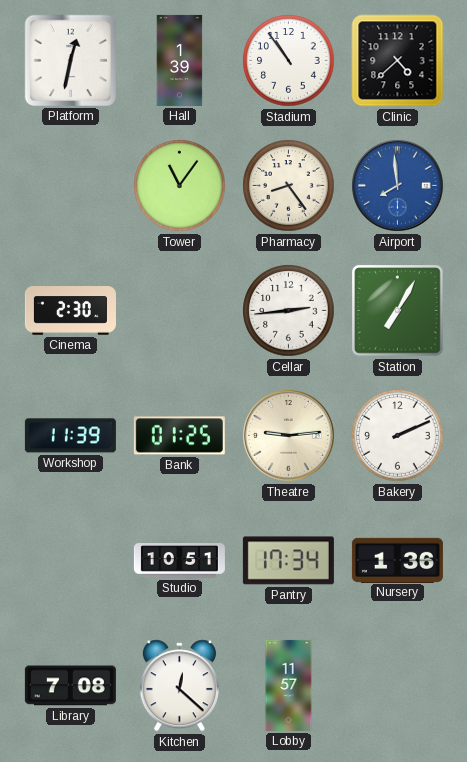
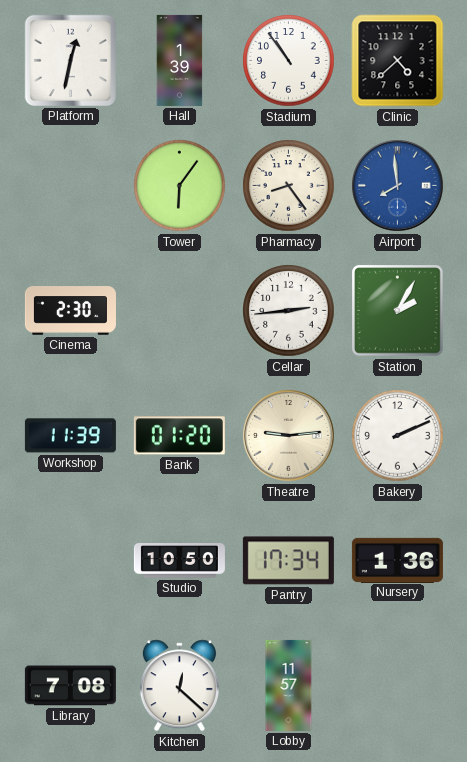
Tower: 11:06 -> 6:06
Station: 7:05 -> 2:05
Bank: 01:25 -> 01:20
Studio: 10:51 -> 10:50
